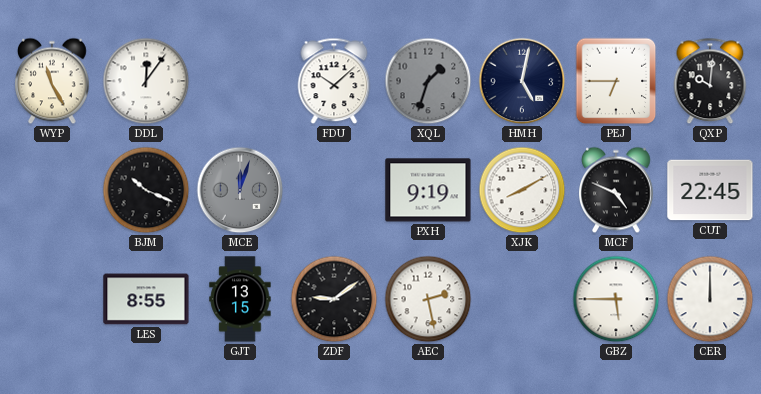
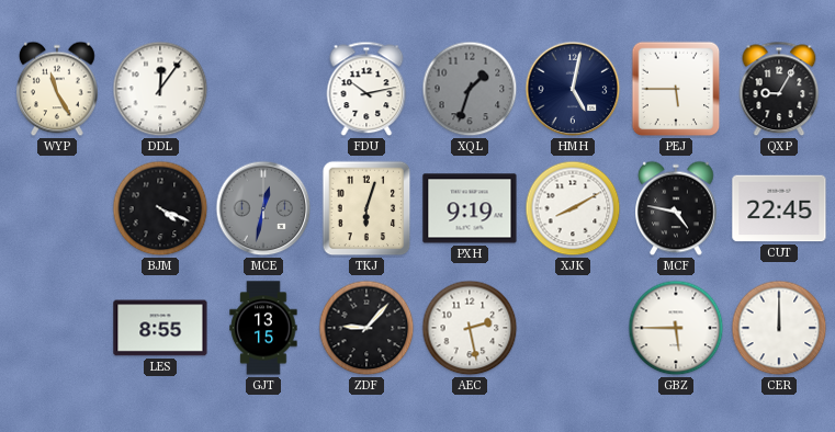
FDU: 10:08 -> 10:13
PEJ: 6:45 -> 5:45
QXP: 10:01 -> 9:05
BJM: 10:19 -> 4:19
MCE: 12:03 -> 12:32
TKJ: none -> 6:03
MCF: 4:49 -> 4:47
ZDF: 9:09 -> 9:07
